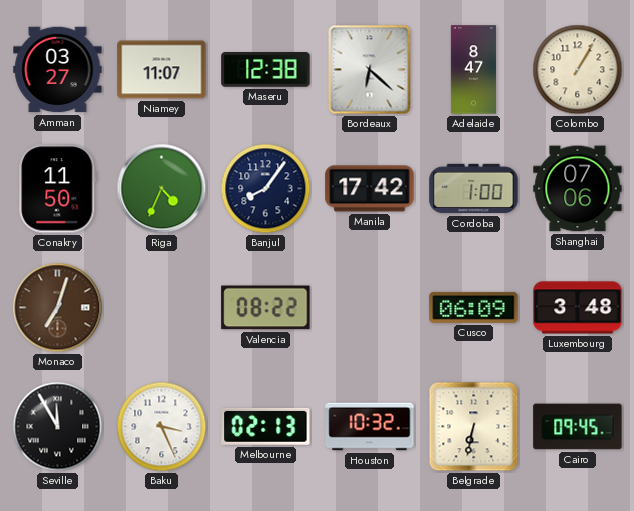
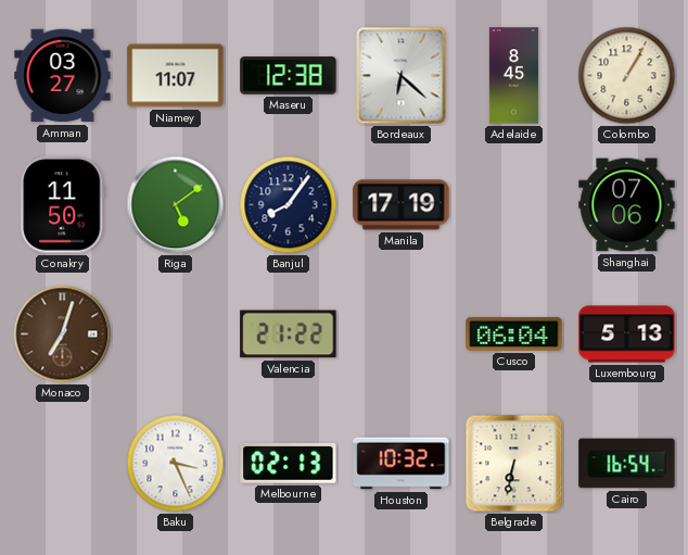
Adelaide: 8:47 -> 8:45
Riga: 4:34 -> 5:09
Manila: 17:42 -> 17:19
Cordoba: 1:00 -> none
Valencia: 08:22 -> 21:22
Cusco: 06:09 -> 06:04
Luxembourg: 3:48 -> 5:13
Seville: 11:55 -> none
Cairo: 09:45 -> 16:54
